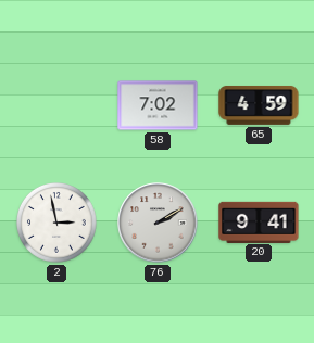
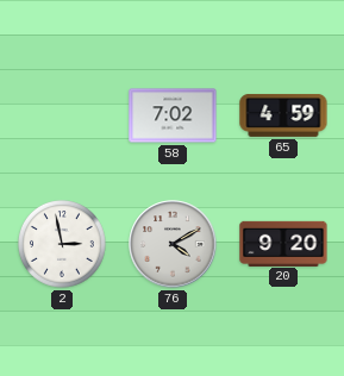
76: 2:10 -> 4:10
20: 9:41 -> 9:20
